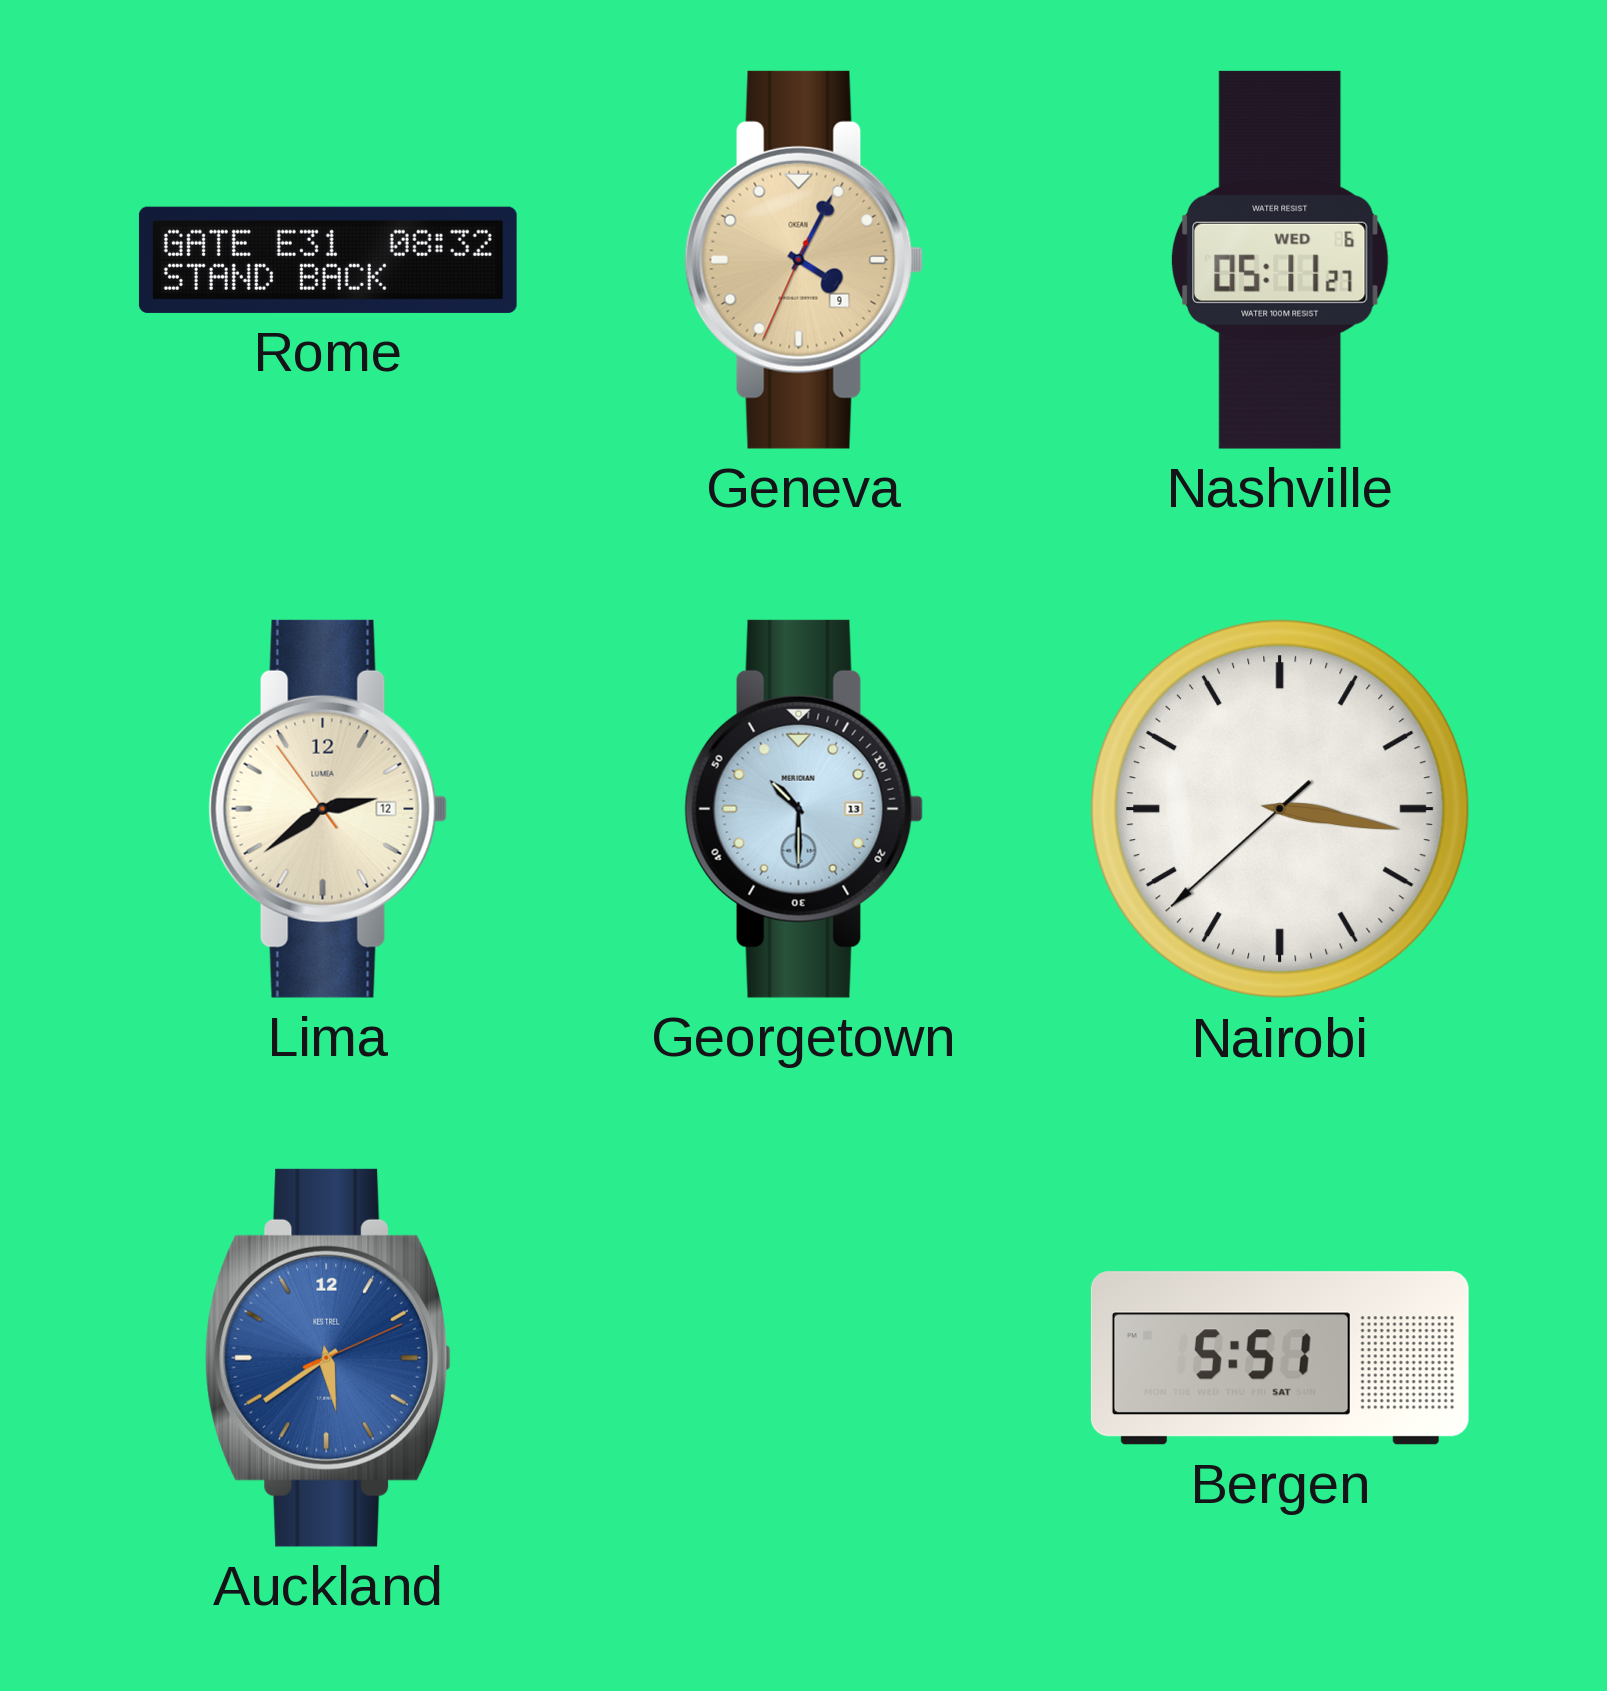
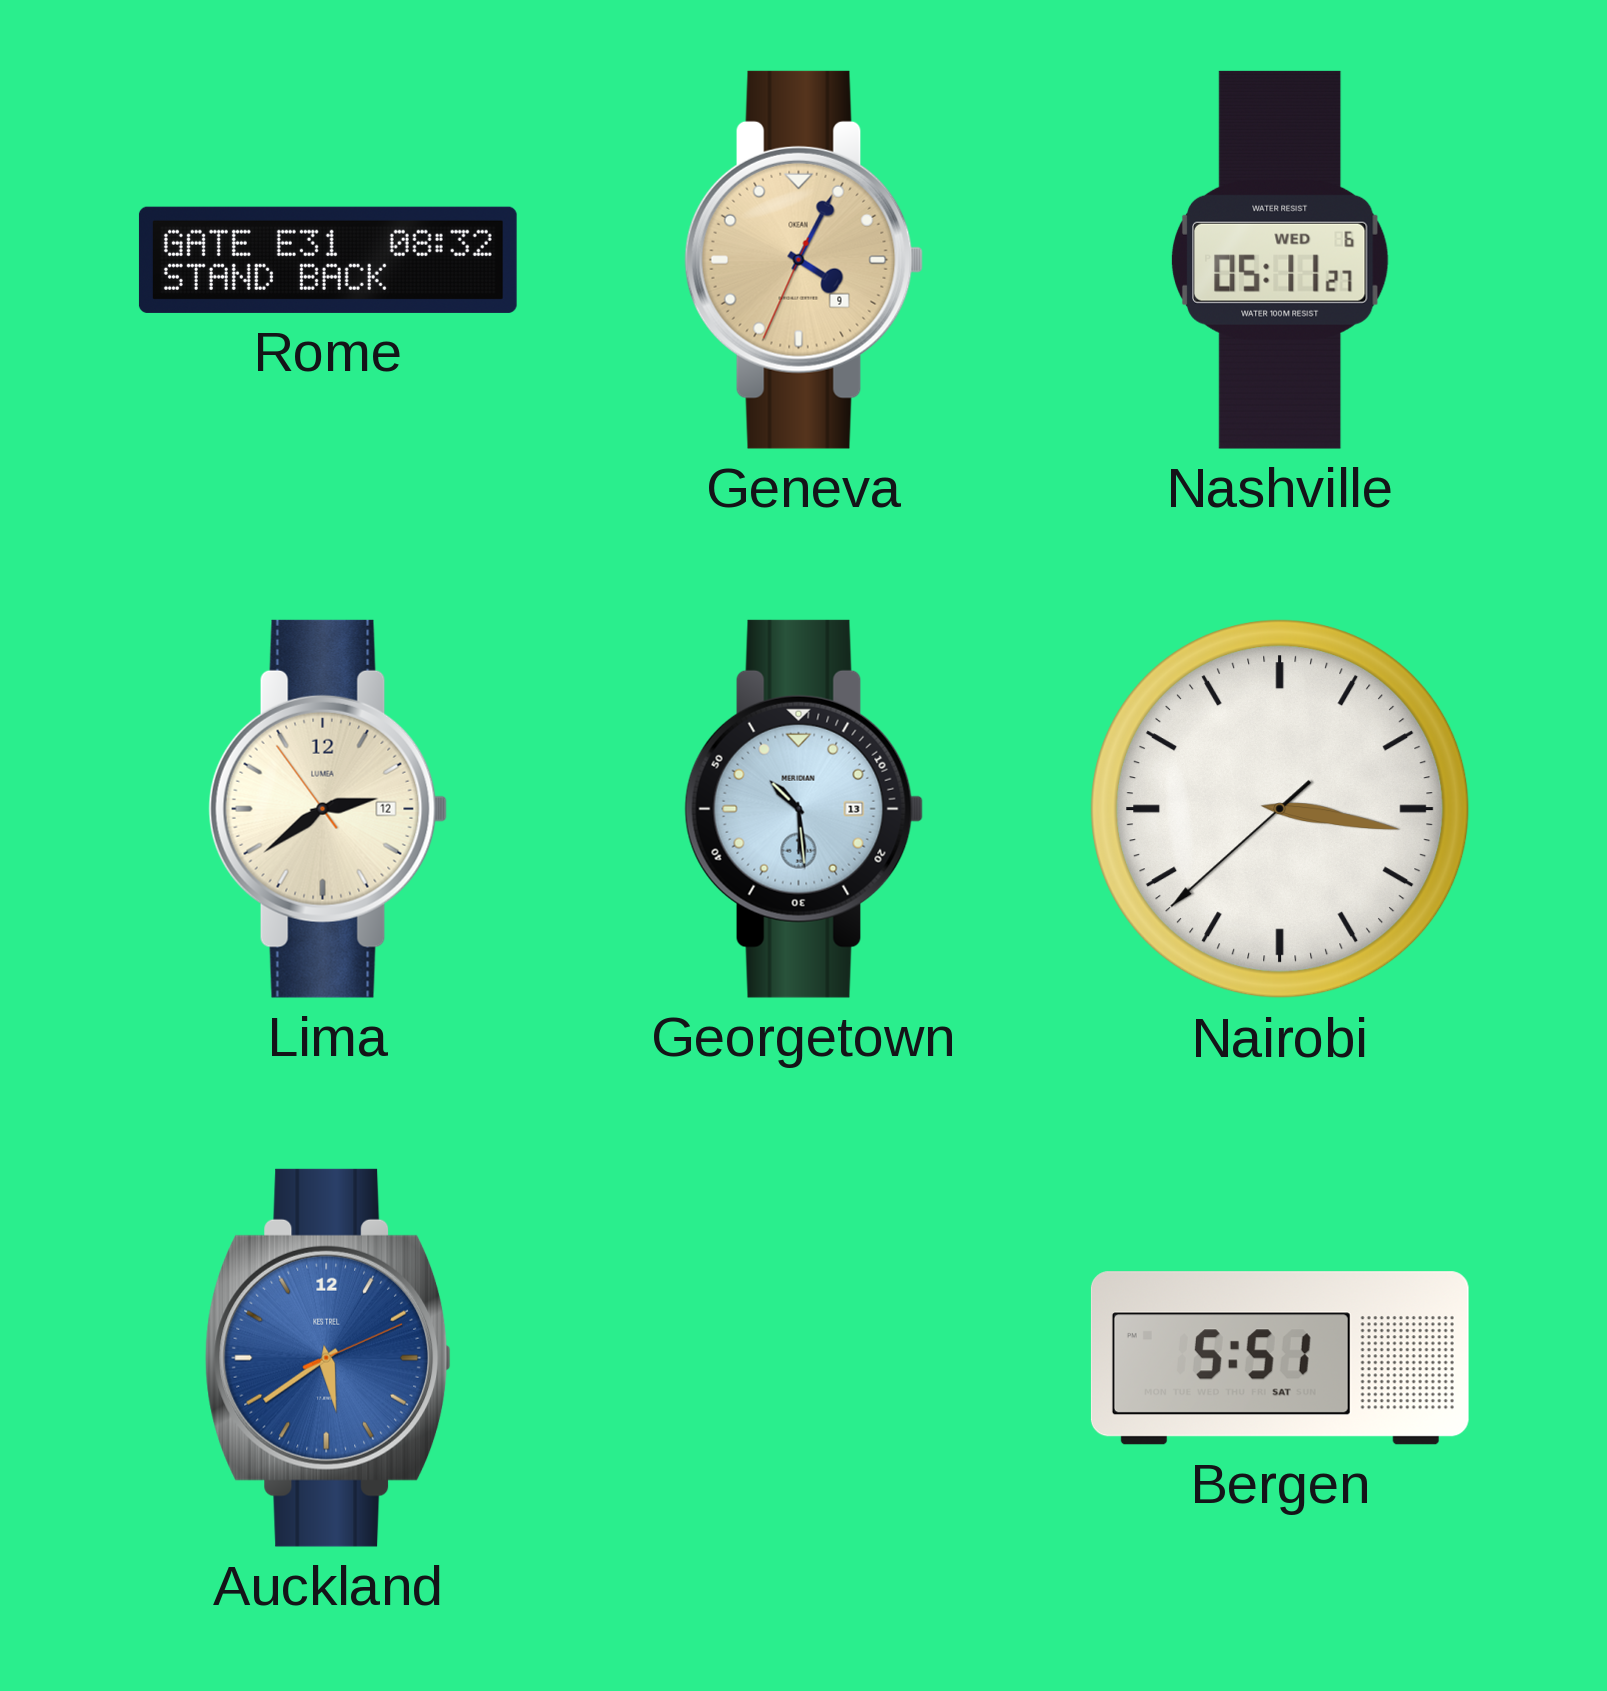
Georgetown: 10:30 -> 10:29
